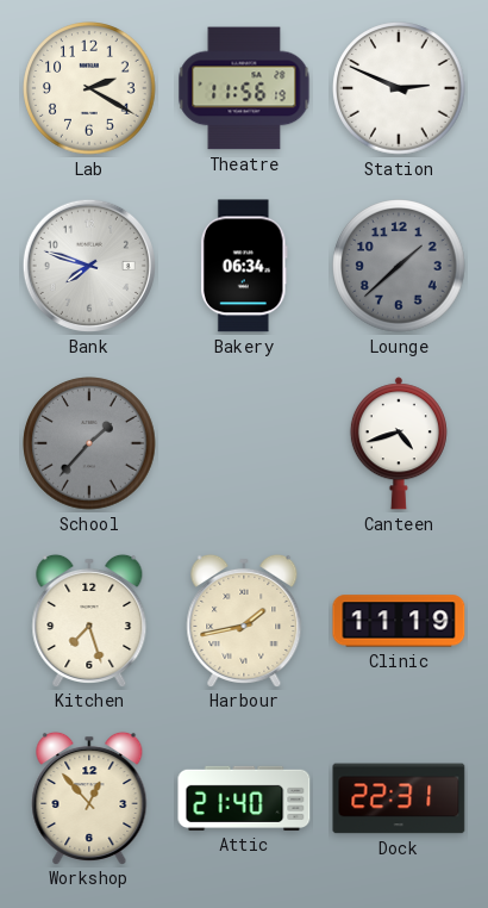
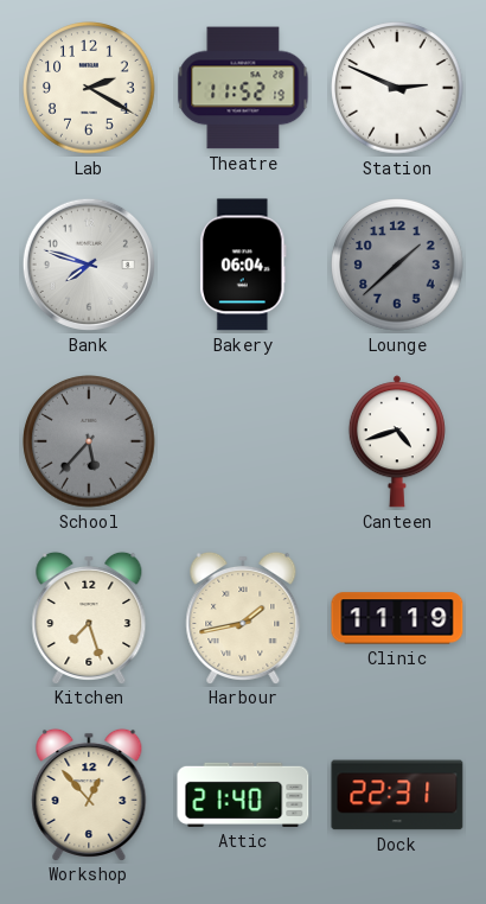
Theatre: 11:56 -> 11:52
Bakery: 06:34 -> 06:04
School: 1:37 -> 5:37
